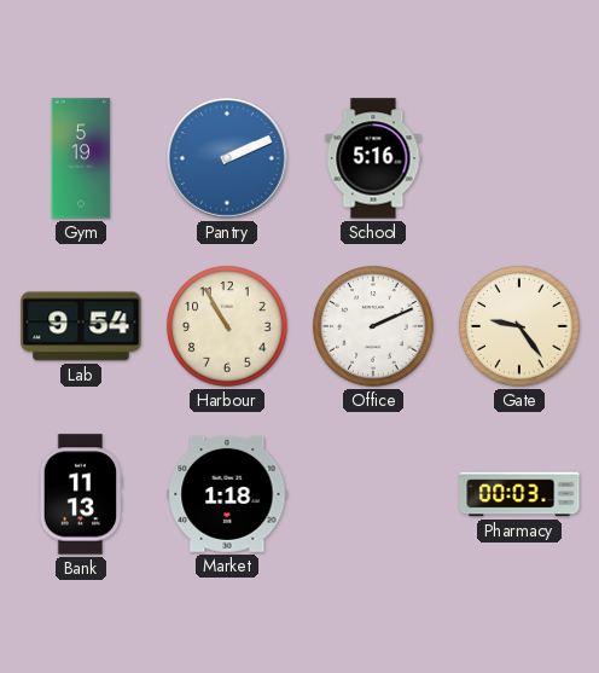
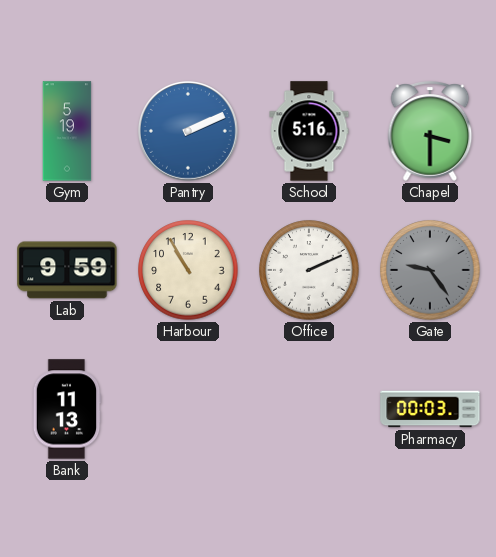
Chapel: none -> 3:30
Lab: 9:54 -> 9:59
Gate dial: cream -> grey
Market: 1:18 -> none
